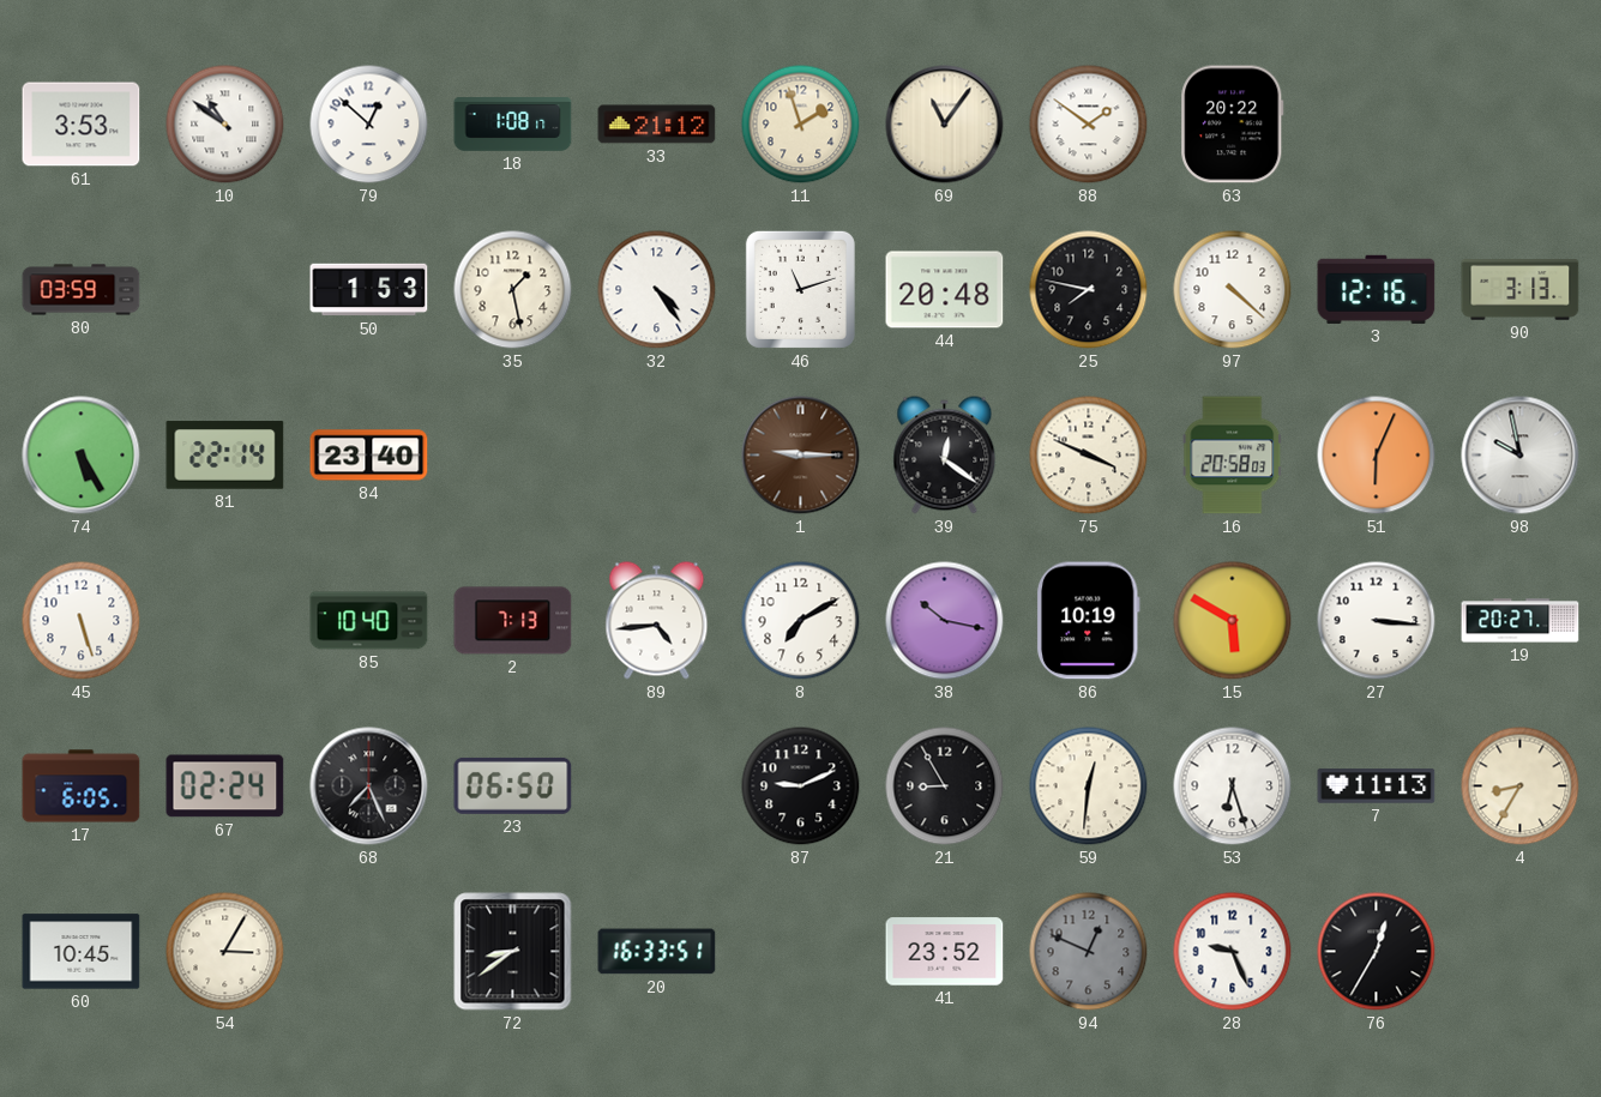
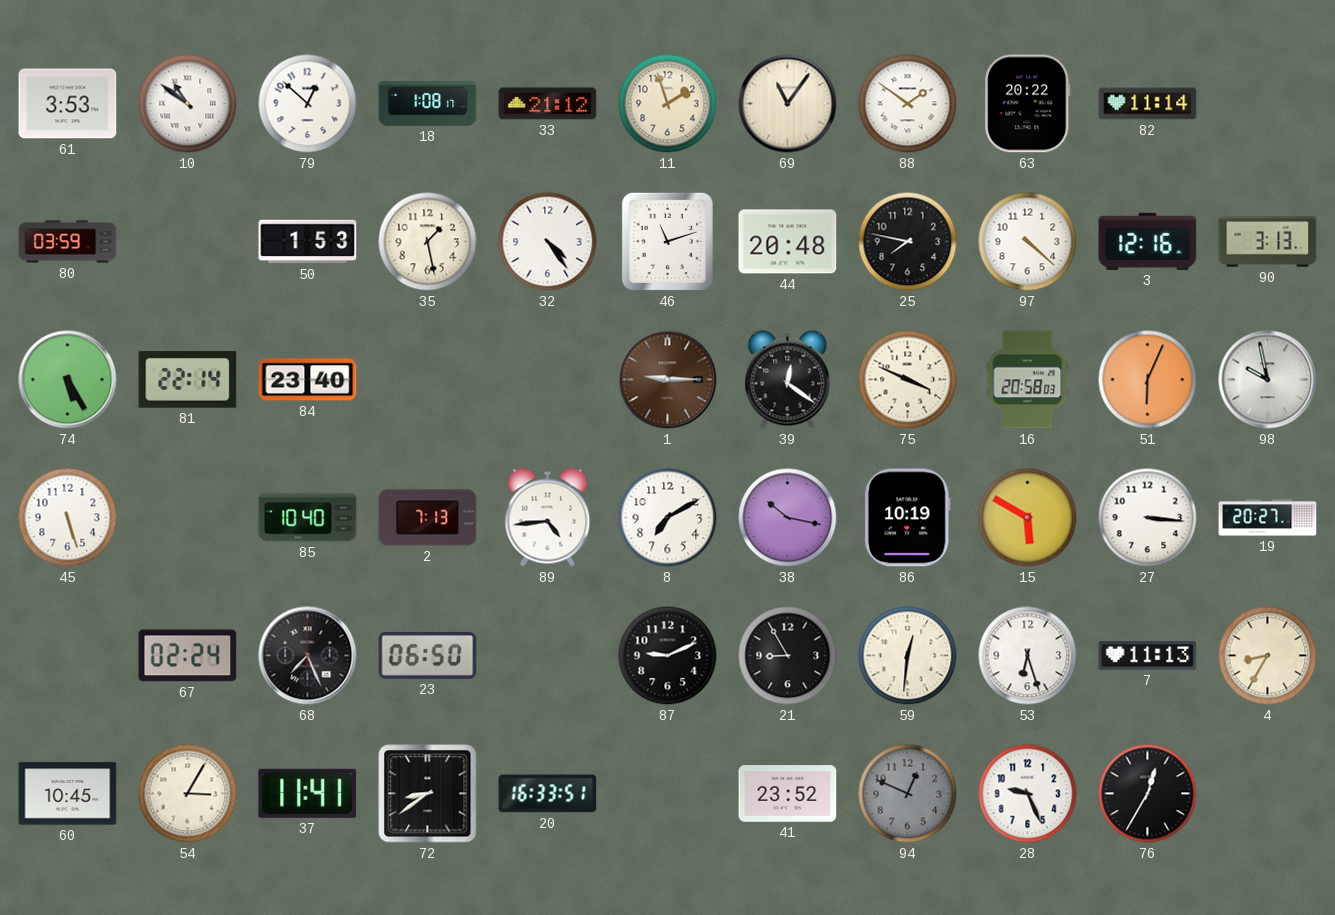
82: none -> 11:14
17: 6:05 -> none
37: none -> 11:41
